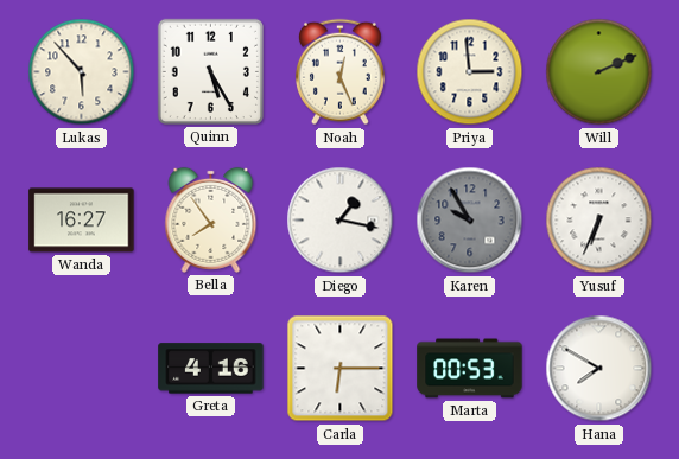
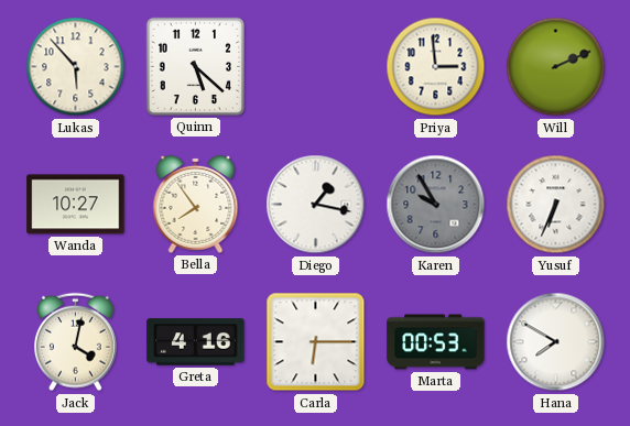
Quinn: 5:25 -> 5:22
Noah: 12:26 -> none
Wanda: 16:27 -> 10:27
Jack: none -> 4:02
